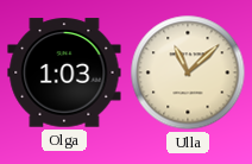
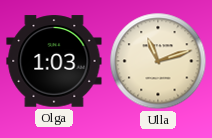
Ulla: 11:08 -> 11:12
